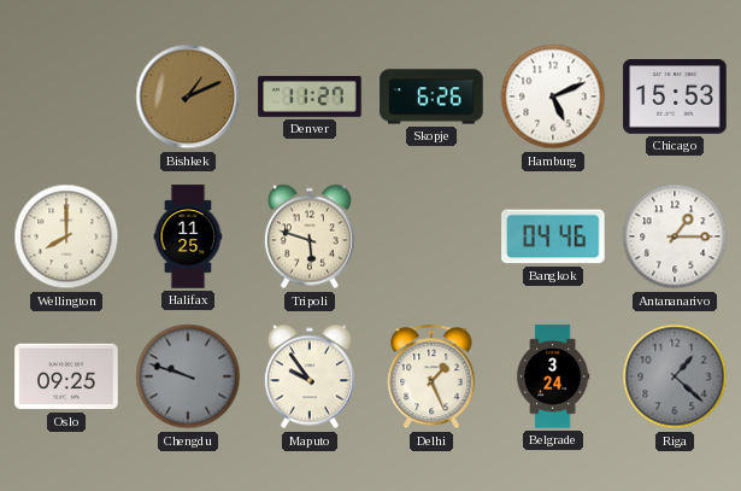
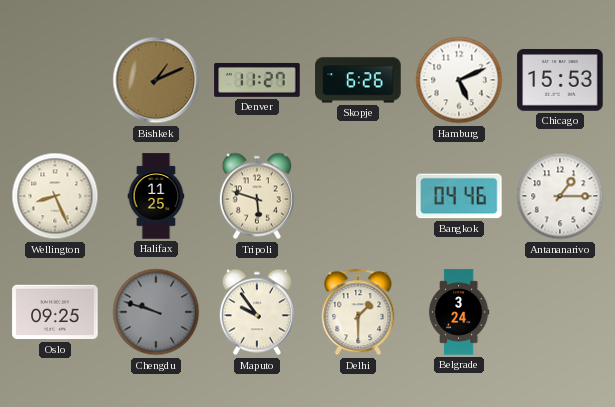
Wellington: 8:00 -> 8:26
Delhi: 1:26 -> 1:30
Riga: 1:22 -> none
